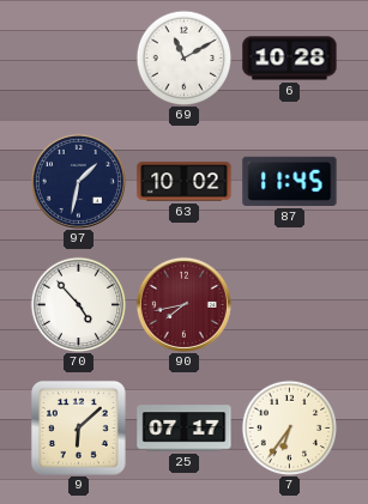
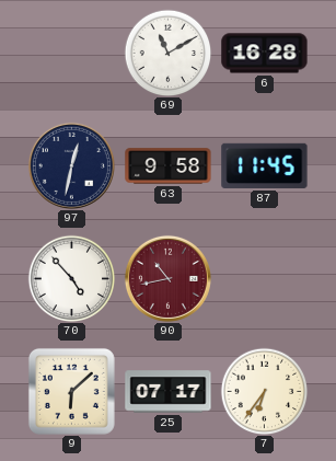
6: 10:28 -> 16:28
97: 1:32 -> 12:32
63: 10:02 -> 9:58
90: 7:43 -> 10:43
